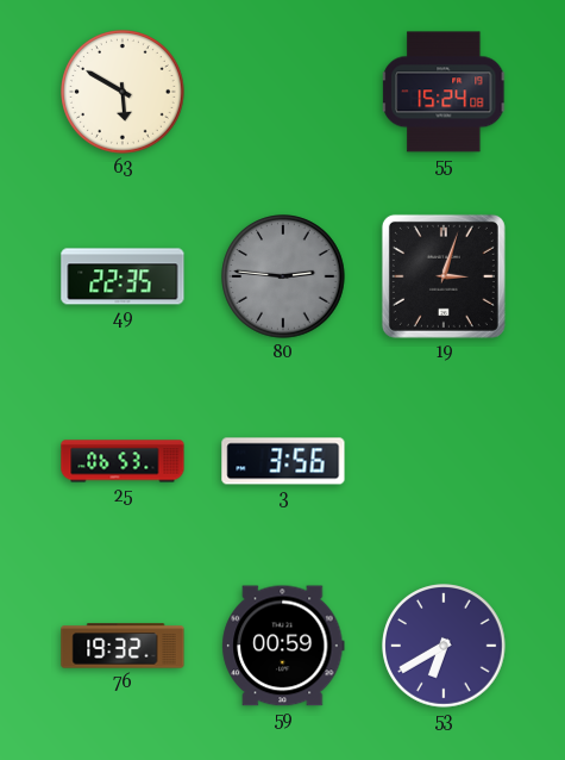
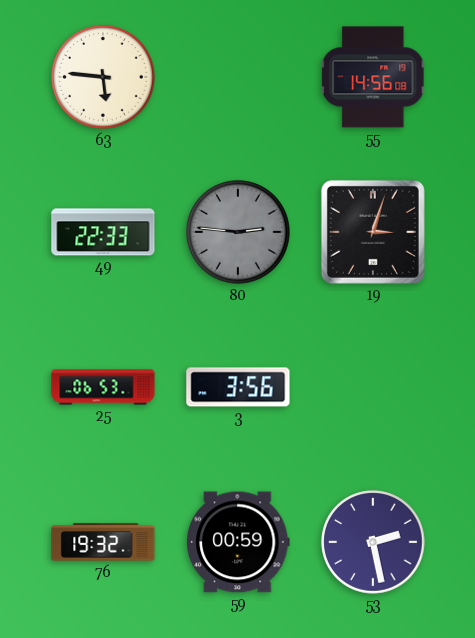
63: 5:50 -> 5:46
55: 15:24 -> 14:56
49: 22:35 -> 22:33
53: 6:40 -> 2:28
